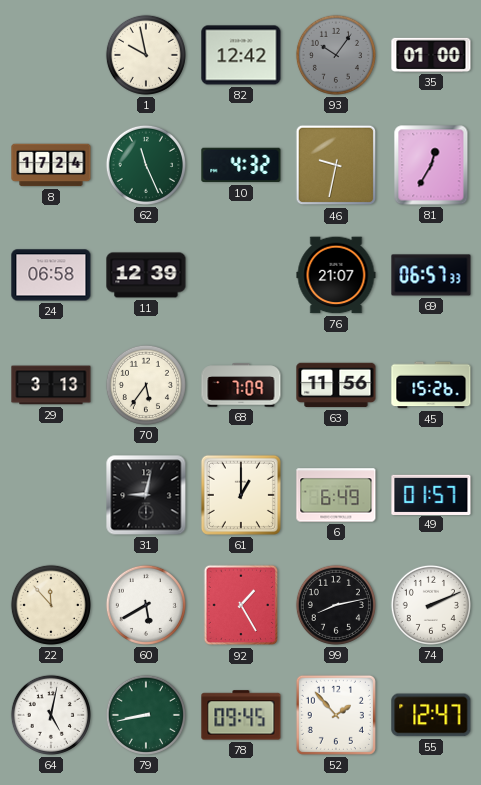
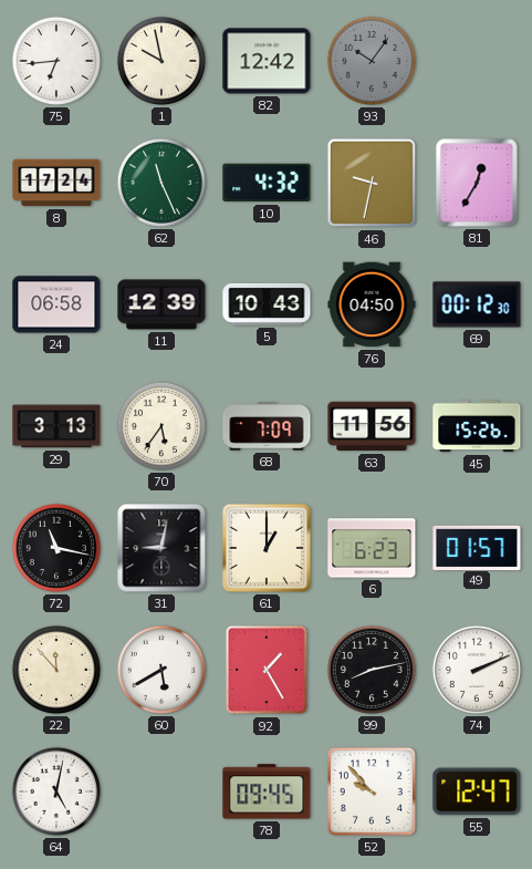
75: none -> 6:44
35: 01:00 -> none
5: none -> 10:43
76: 21:07 -> 04:50
69: 06:57 -> 00:12
72: none -> 11:17
6: 6:49 -> 6:23
79: 8:43 -> none
52: 1:53 -> 9:53
